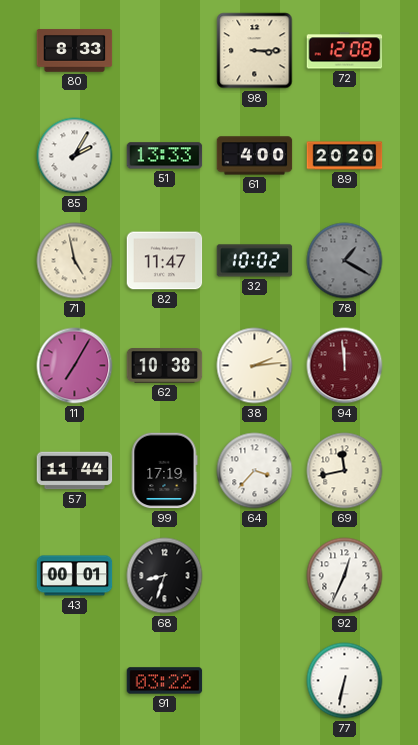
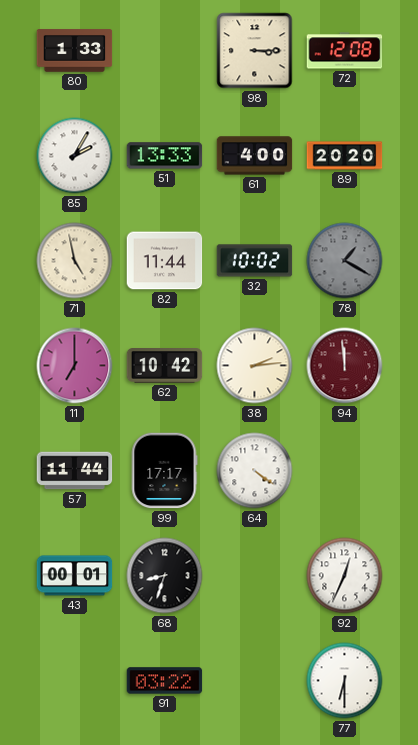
80: 8:33 -> 1:33
82: 11:47 -> 11:44
11: 7:05 -> 7:00
62: 10:38 -> 10:42
99: 17:19 -> 17:17
64: 3:37 -> 4:21
69: 11:43 -> none
77: 6:32 -> 6:30
